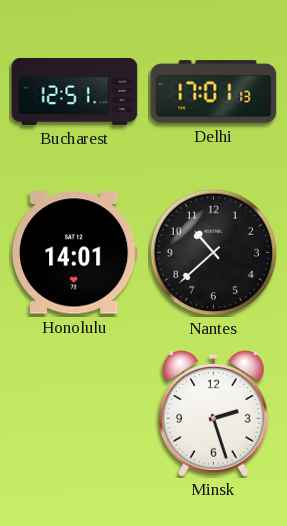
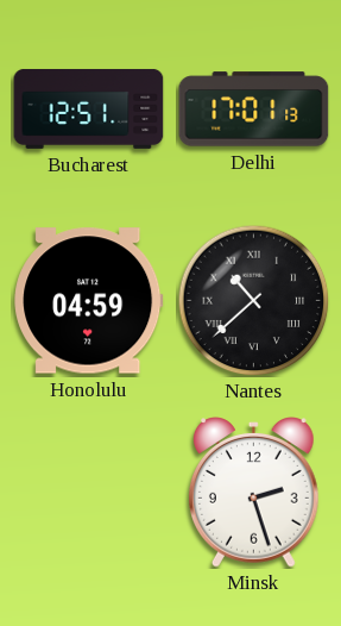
Honolulu: 14:01 -> 04:59
Nantes numerals: Arabic -> Roman
